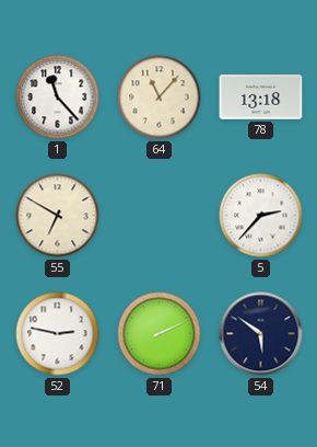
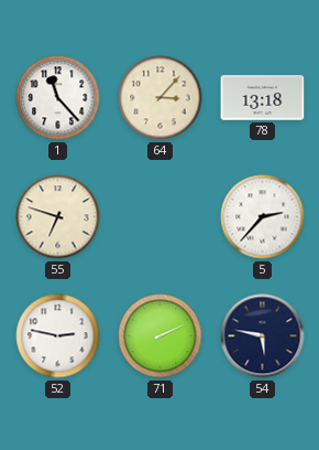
64: 11:07 -> 3:07
55: 6:50 -> 6:48
54: 5:51 -> 5:47
